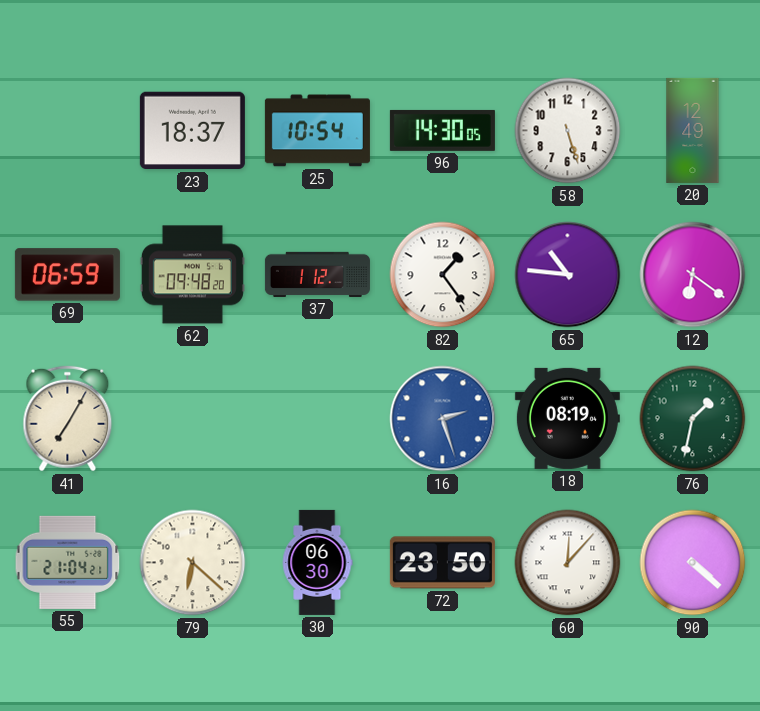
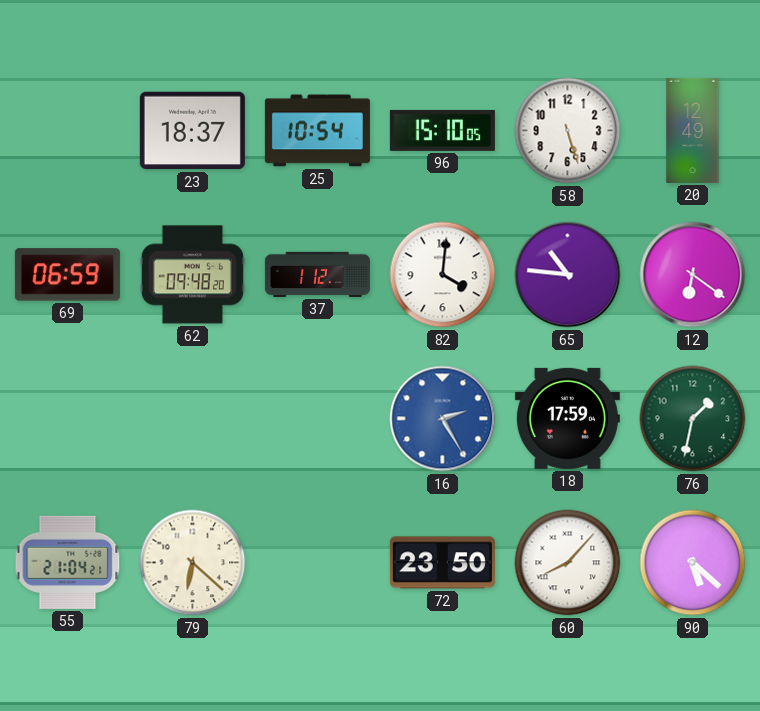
96: 14:30 -> 15:10
82: 1:24 -> 4:01
41: 7:05 -> none
16: 2:27 -> 2:25
18: 08:19 -> 17:59
30: 06:30 -> none
60: 12:07 -> 8:07
90: 4:22 -> 5:22
